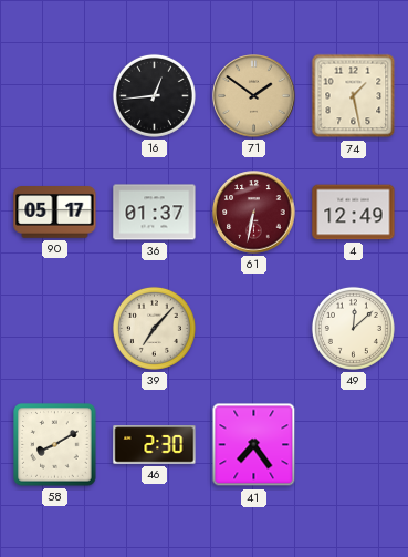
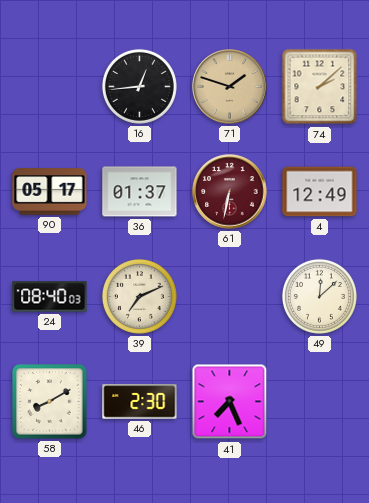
71: 1:51 -> 1:48
74: 1:28 -> 2:08
24: none -> 08:40
39: 7:07 -> 7:11
41: 7:24 -> 7:26
